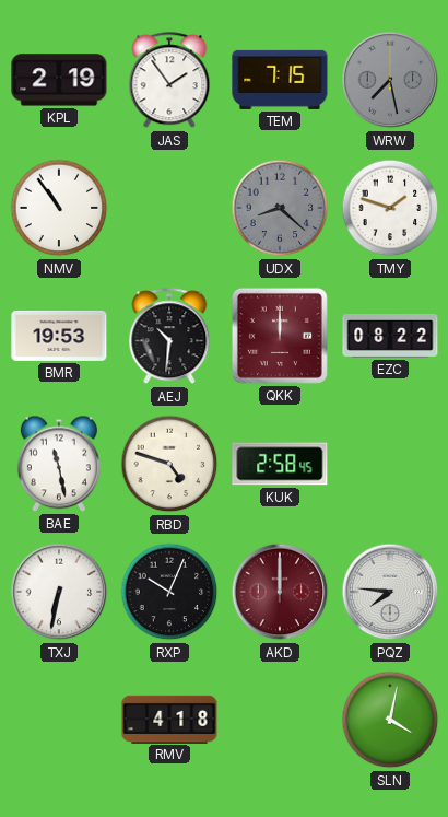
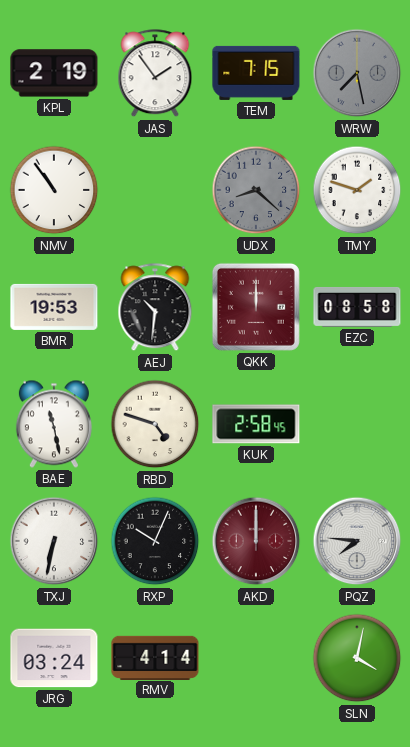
EZC: 08:22 -> 08:58
JRG: none -> 03:24
RMV: 4:18 -> 4:14
